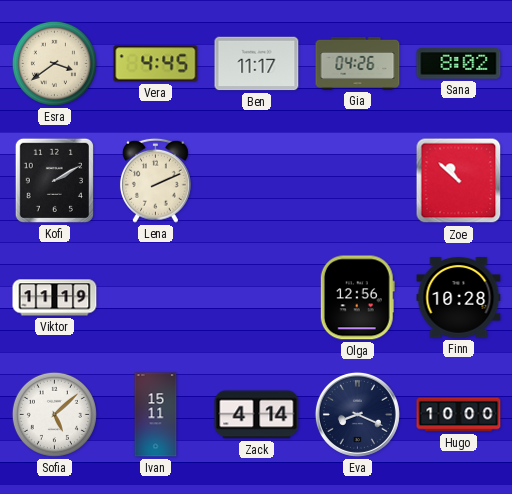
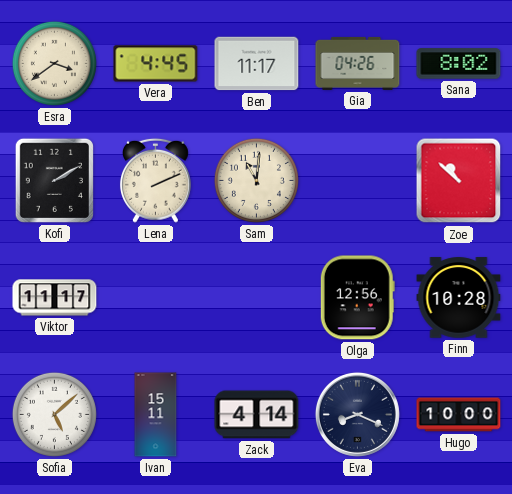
Sam: none -> 11:01
Viktor: 11:19 -> 11:17
